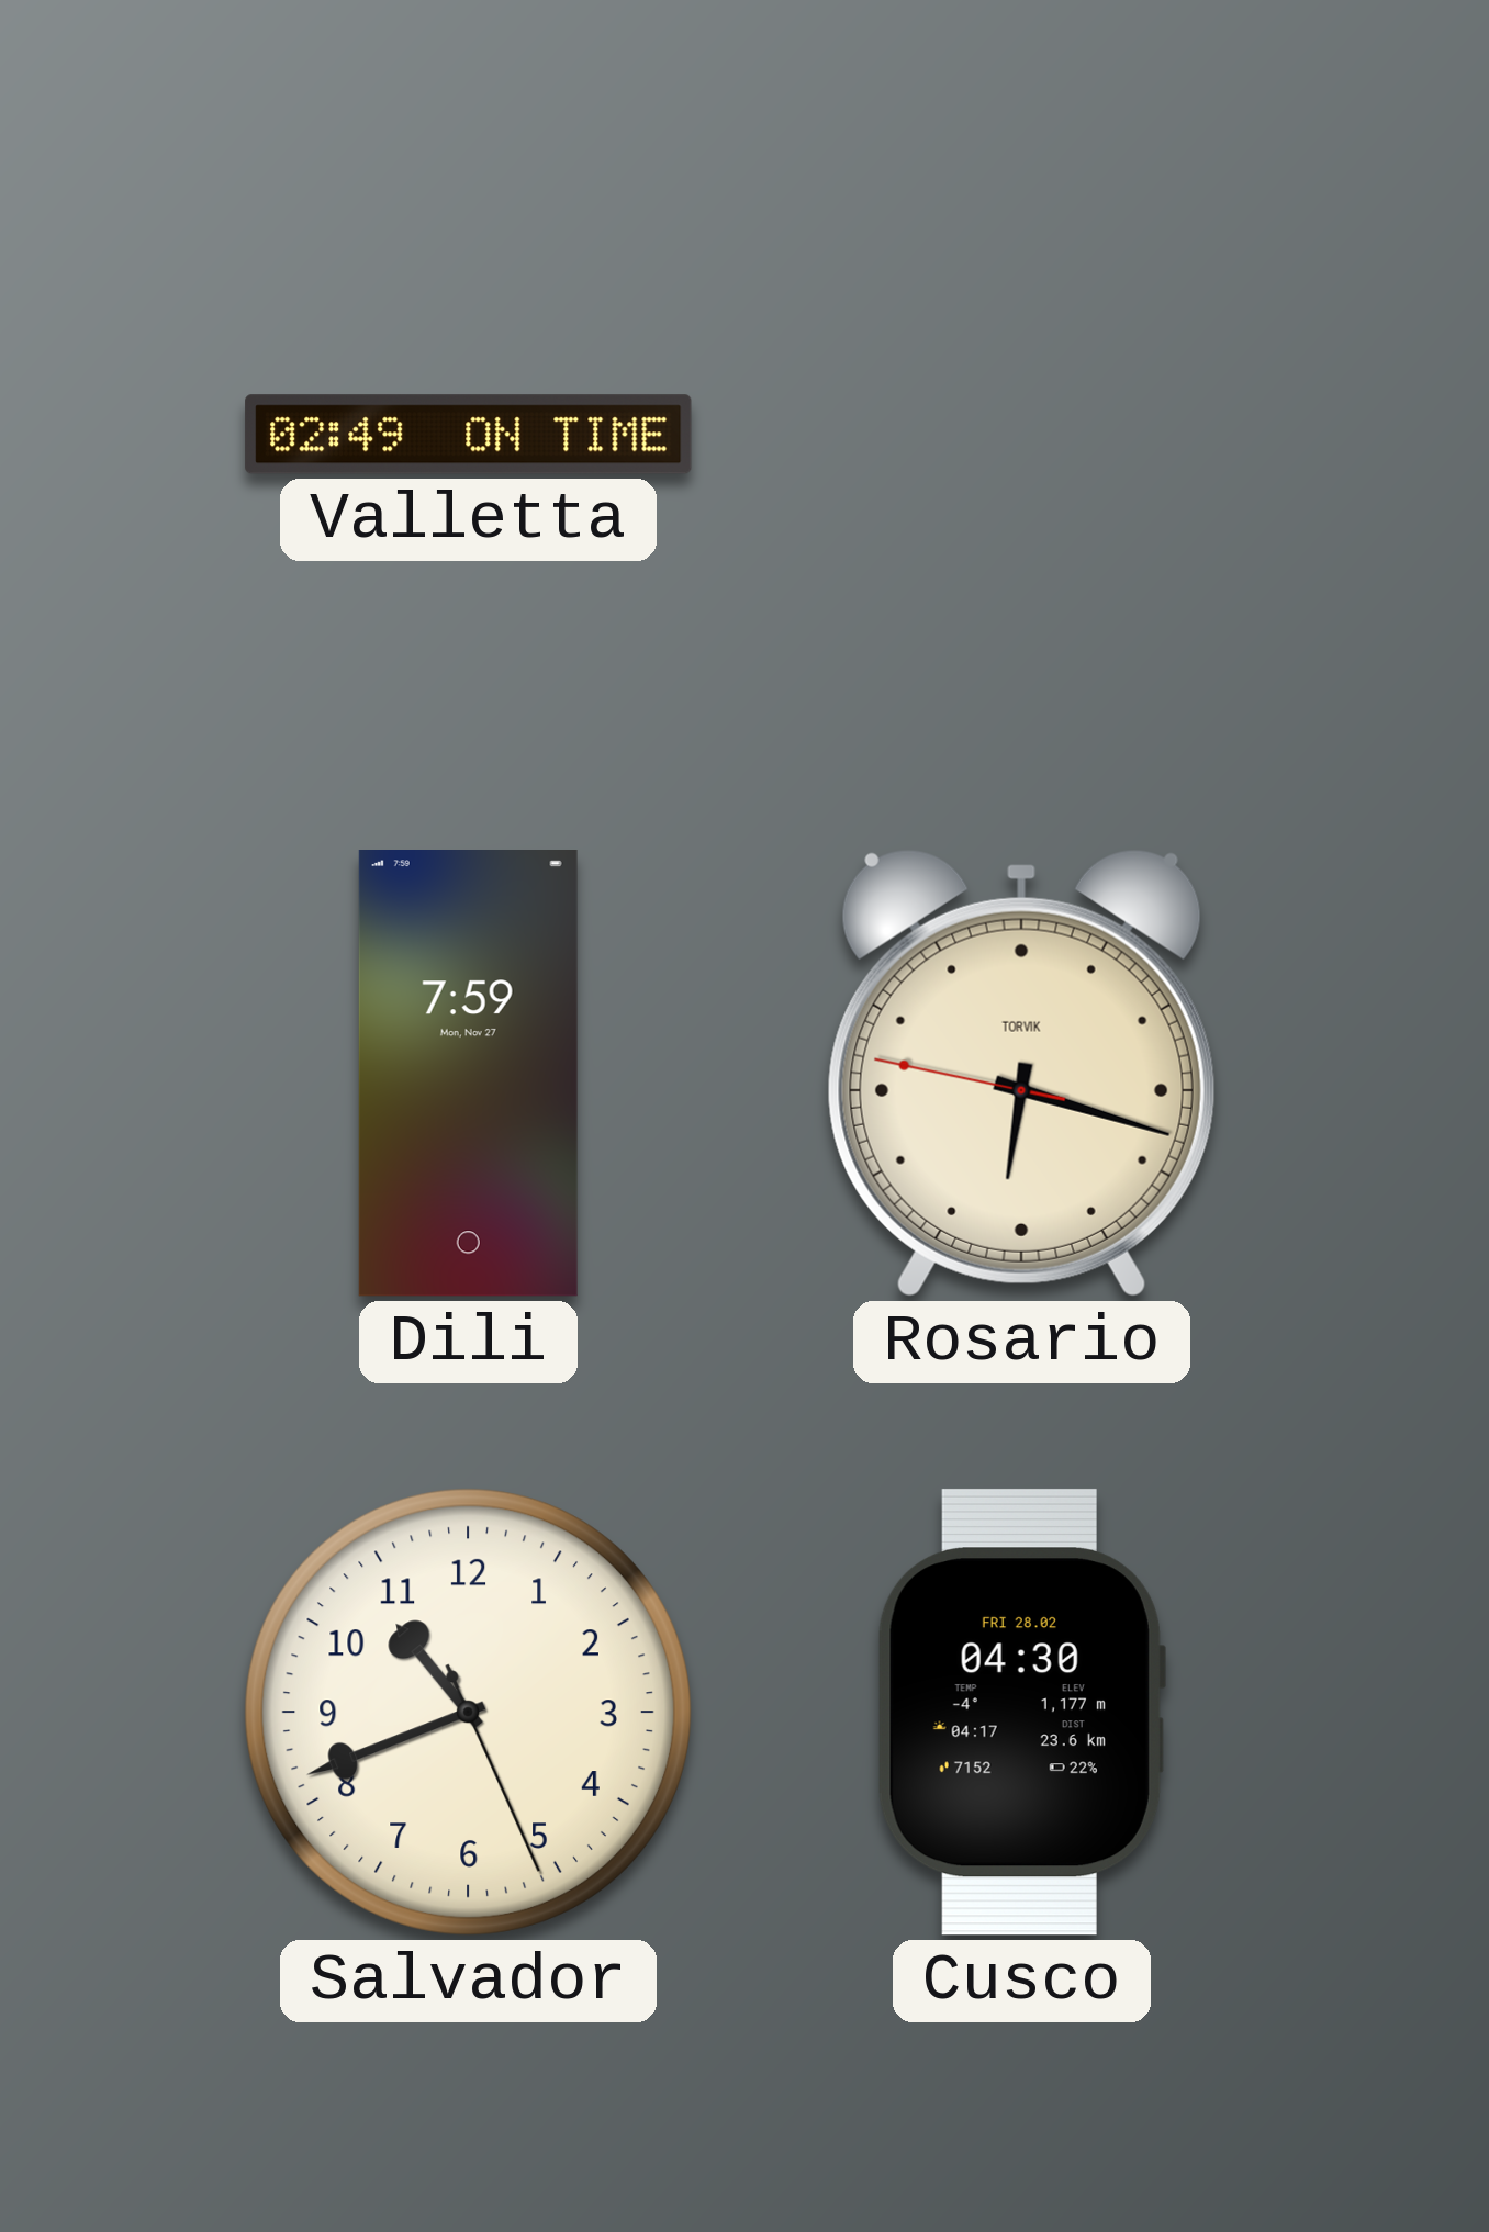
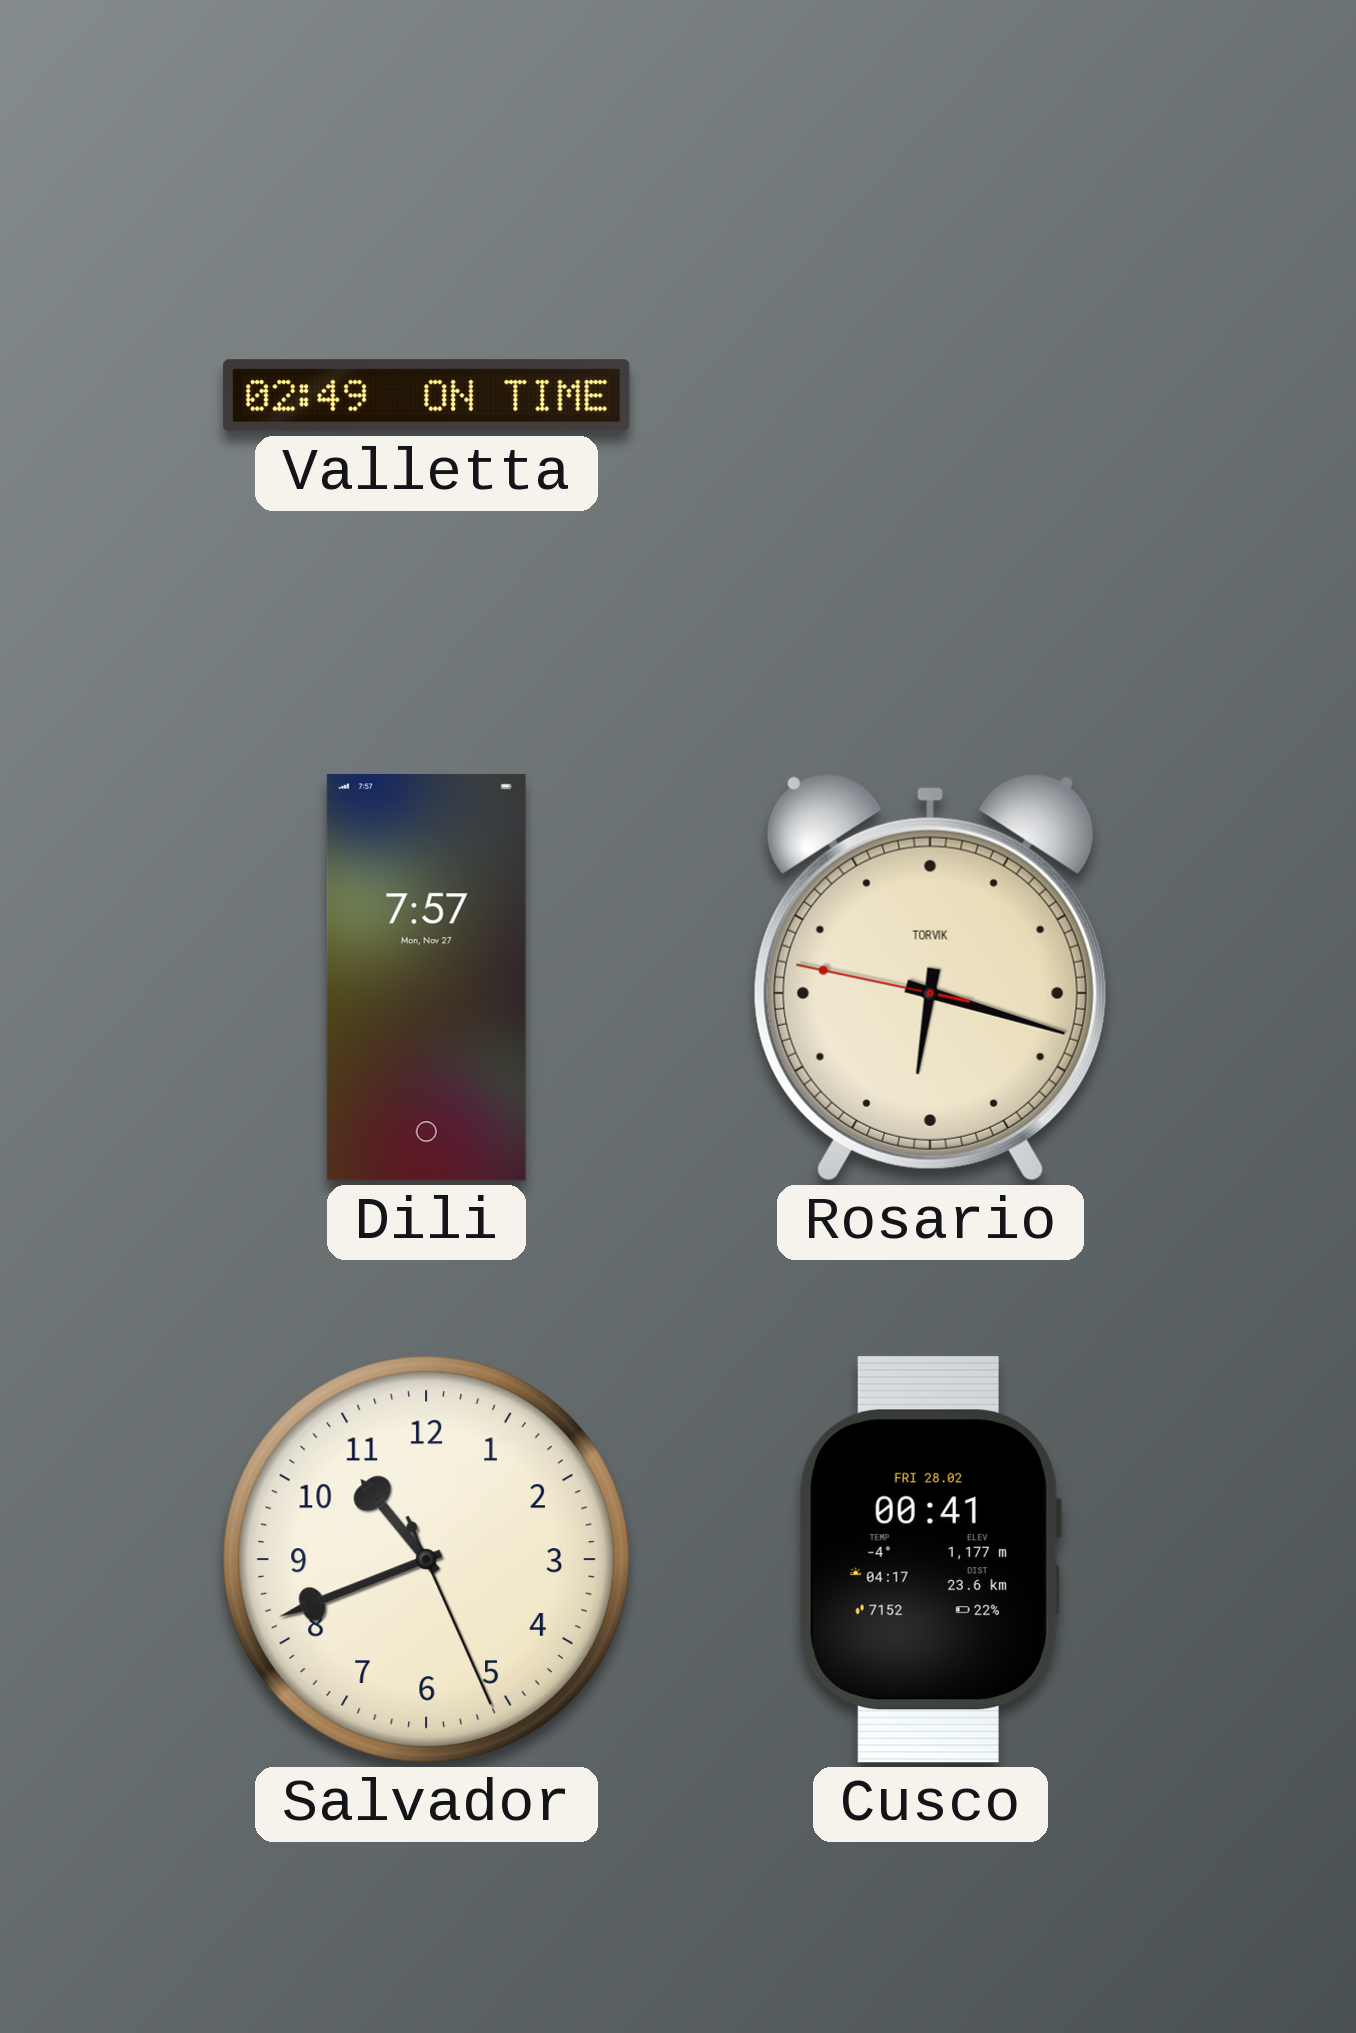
Dili: 7:59 -> 7:57
Cusco: 04:30 -> 00:41
